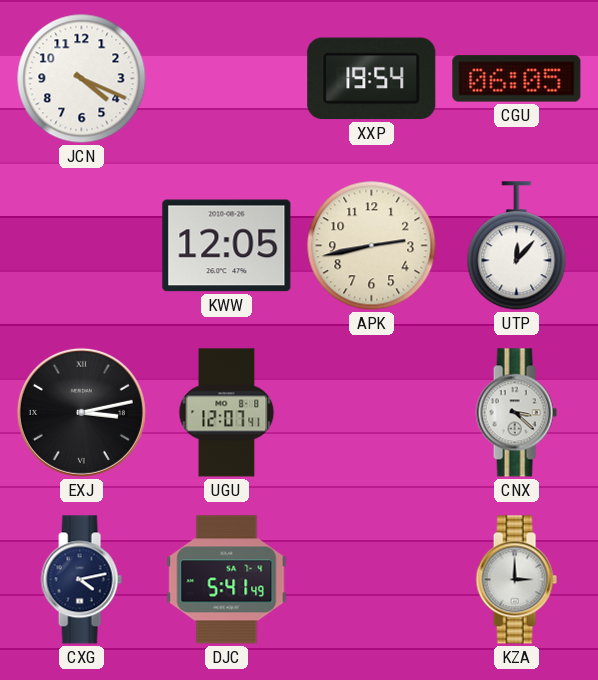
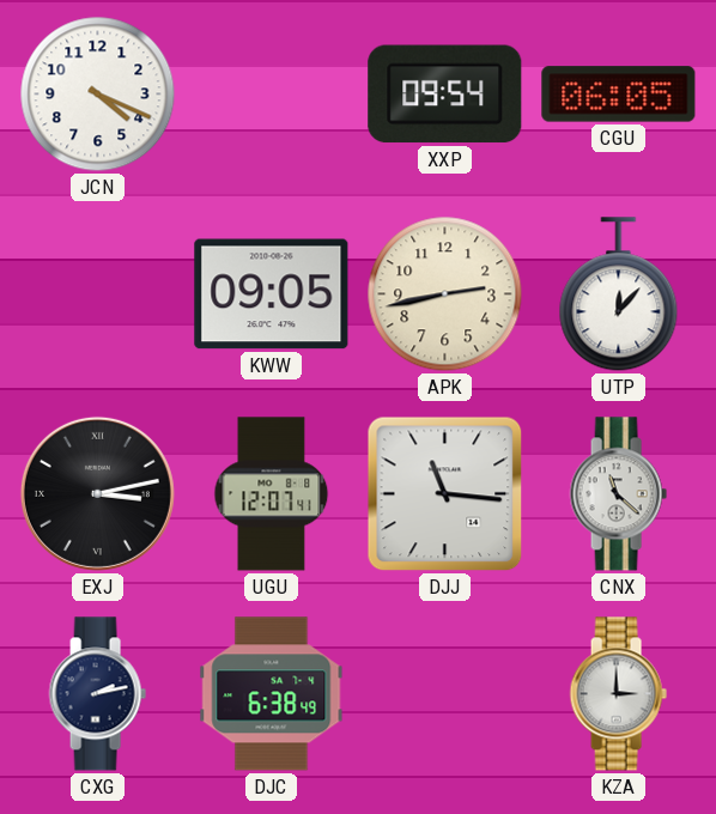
XXP: 19:54 -> 09:54
KWW: 12:05 -> 09:05
DJJ: none -> 11:16
CNX: 3:22 -> 11:22
CXG: 4:13 -> 2:13
DJC: 5:41 -> 6:38
